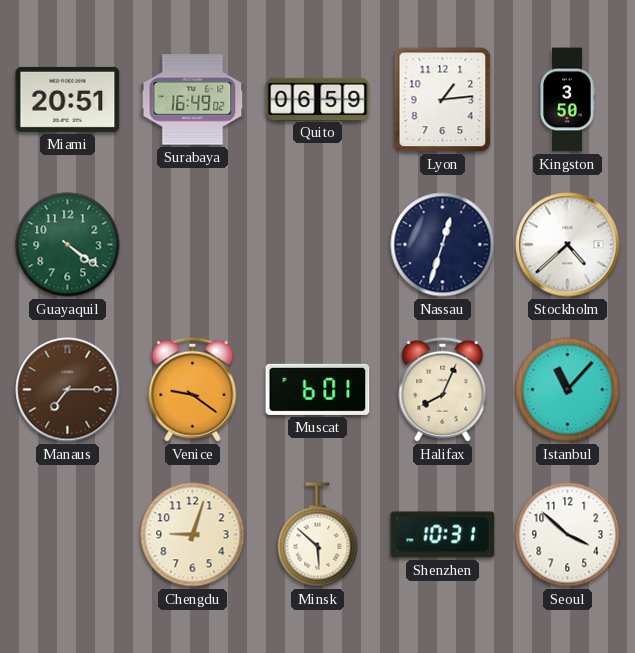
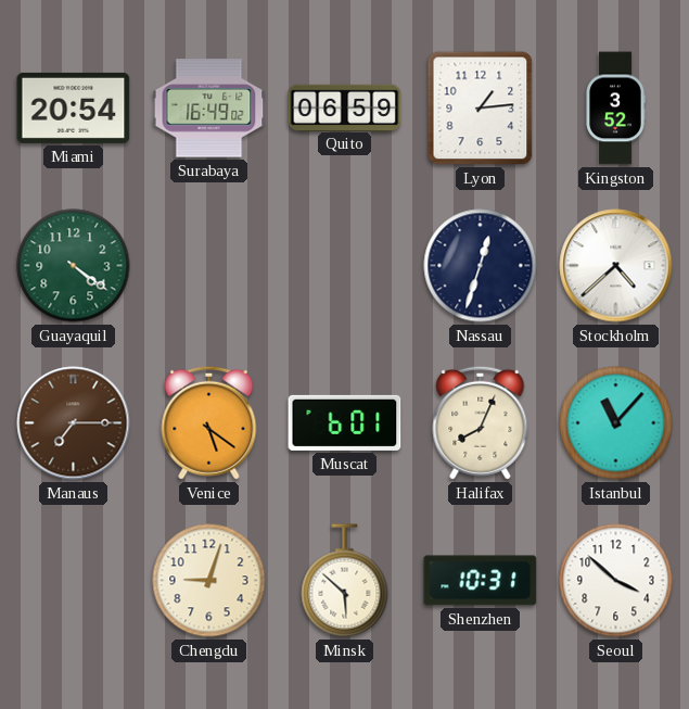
Miami: 20:51 -> 20:54
Kingston: 3:50 -> 3:52
Venice: 9:21 -> 5:21
